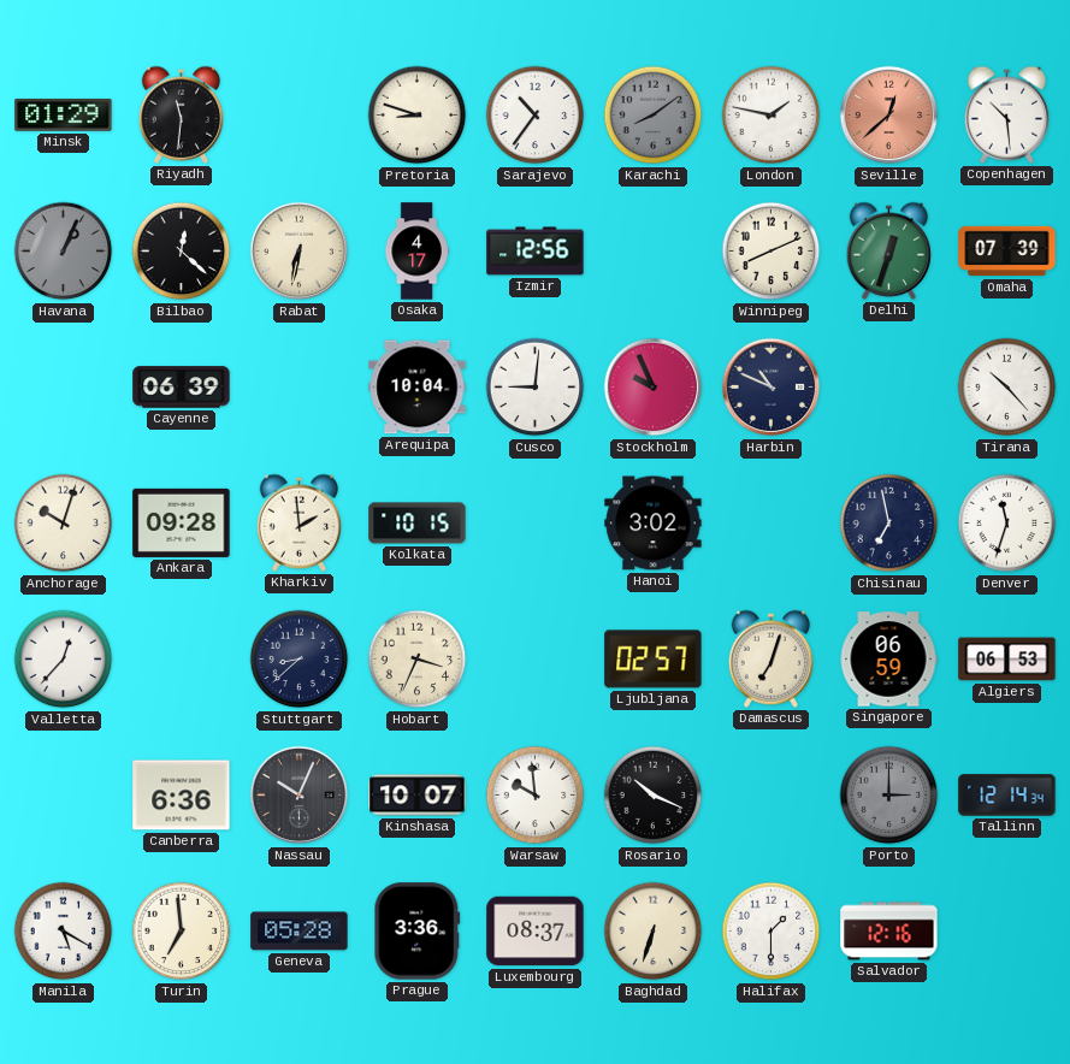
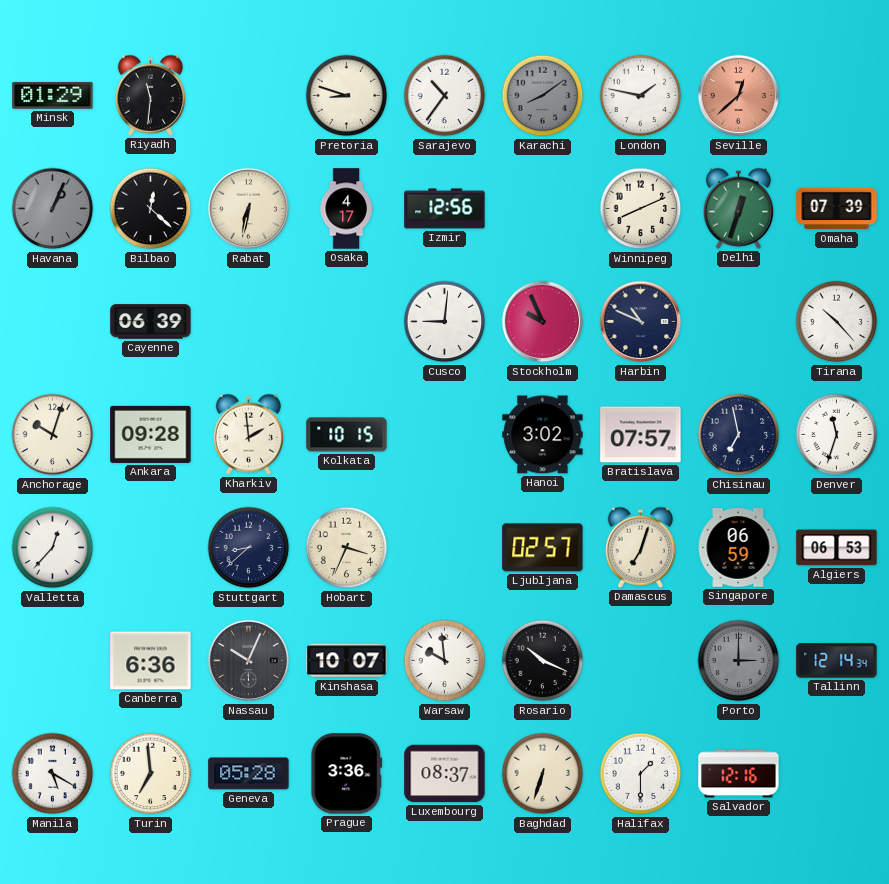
Copenhagen: 10:29 -> none
Arequipa: 10:04 -> none
Bratislava: none -> 07:57
